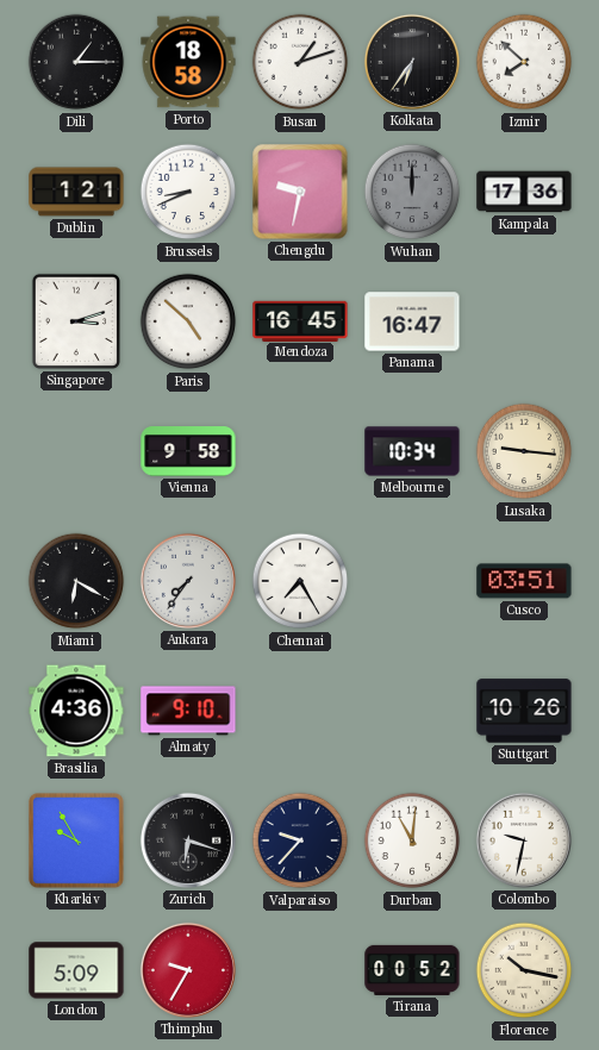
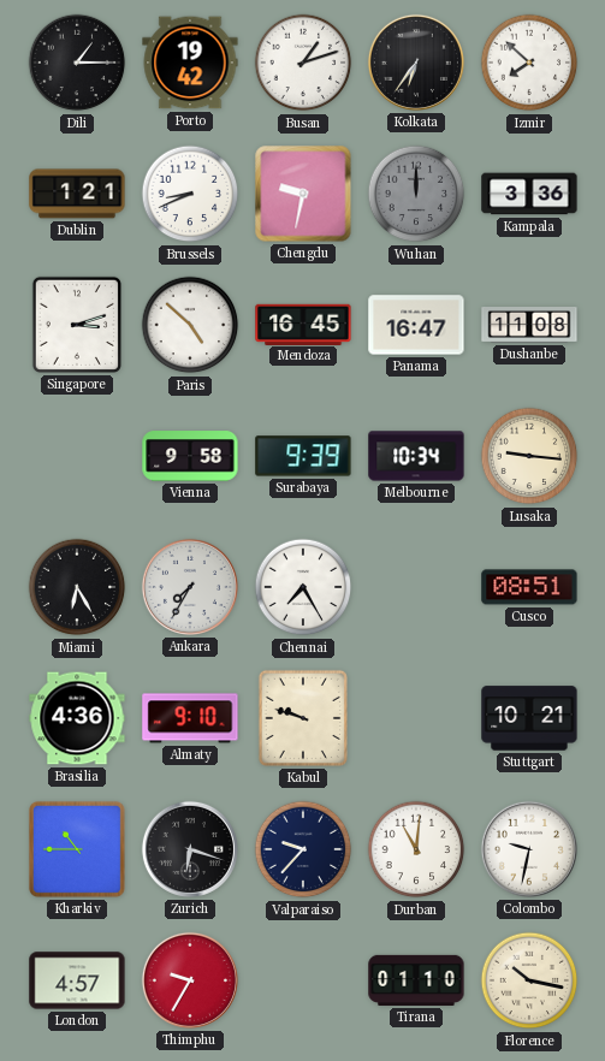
Porto: 18:58 -> 19:42
Kampala: 17:36 -> 3:36
Dushanbe: none -> 11:08
Surabaya: none -> 9:39
Miami: 6:20 -> 6:25
Ankara: 7:36 -> 7:35
Cusco: 03:51 -> 08:51
Kabul: none -> 9:48
Stuttgart: 10:26 -> 10:21
Kharkiv: 9:55 -> 10:45
London: 5:09 -> 4:57
Tirana: 00:52 -> 01:10
